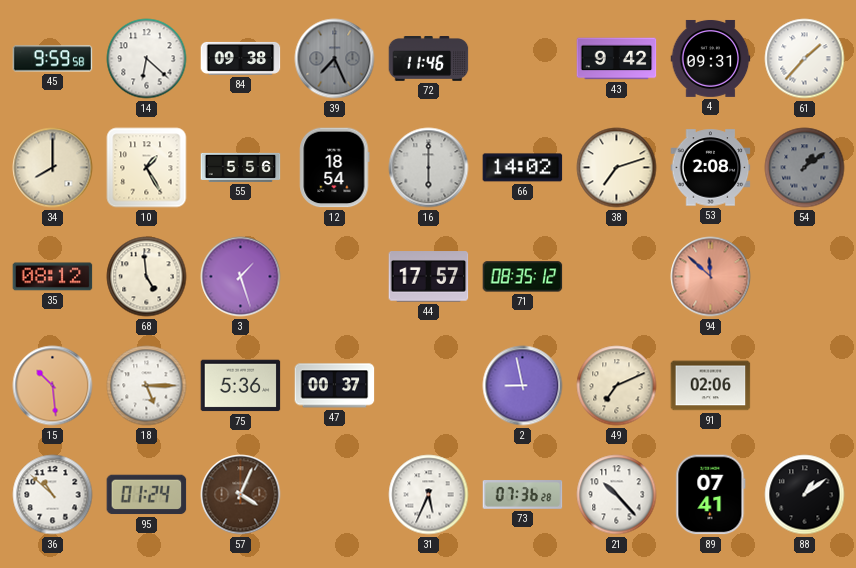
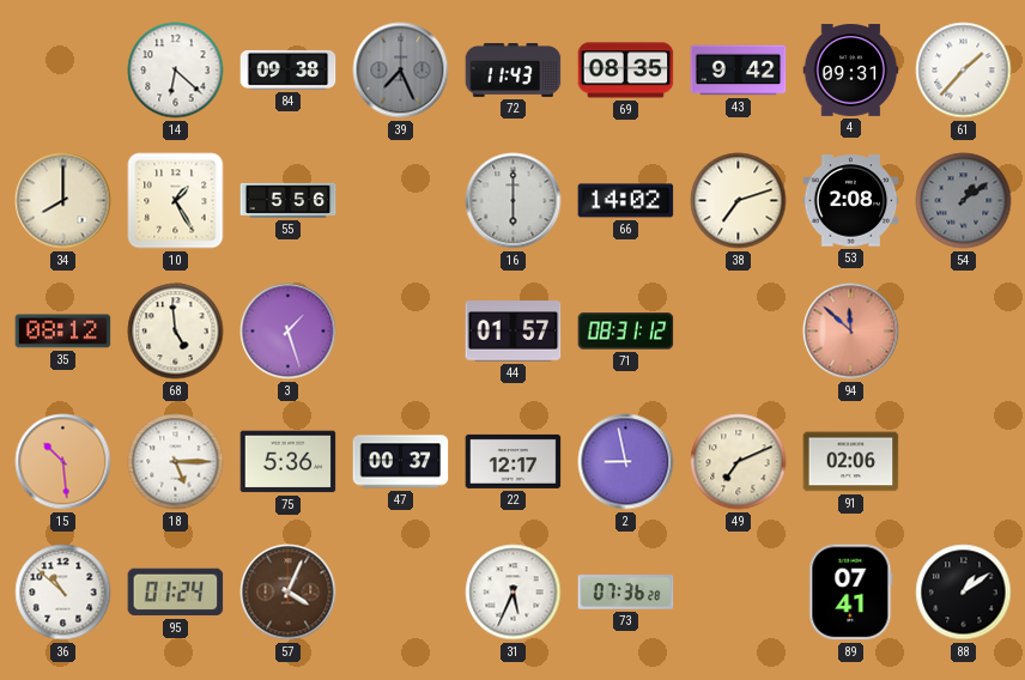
45: 9:59 -> none
72: 11:46 -> 11:43
69: none -> 08:35
12: 18:54 -> none
44: 17:57 -> 01:57
71: 08:35 -> 08:31
22: none -> 12:17
21: 10:23 -> none
